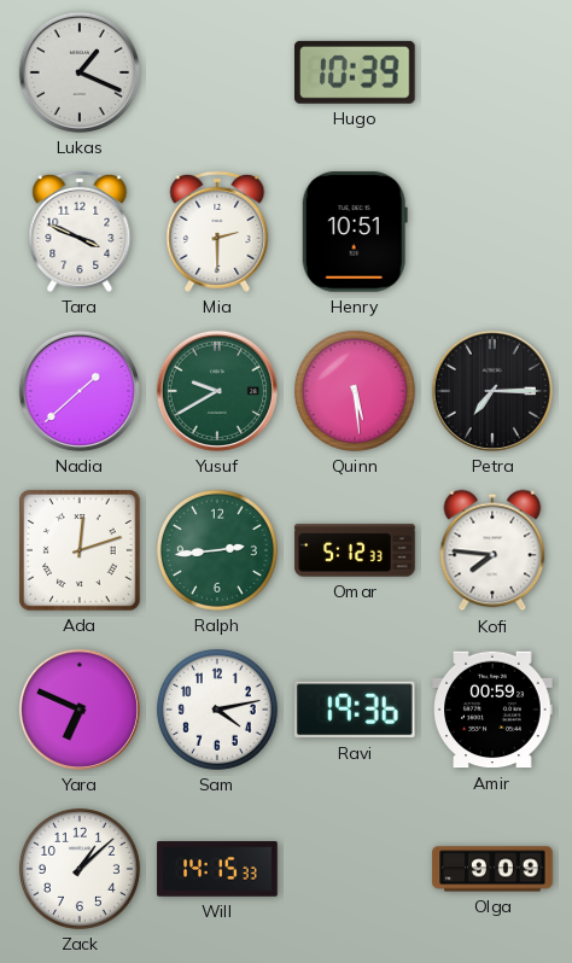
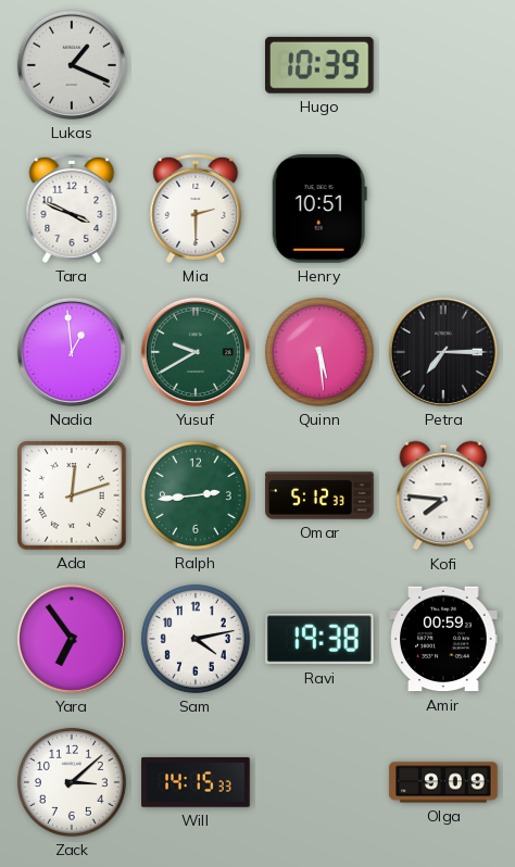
Nadia: 1:38 -> 12:59
Yara: 6:49 -> 6:54
Ravi: 19:36 -> 19:38
Zack: 1:08 -> 3:08
